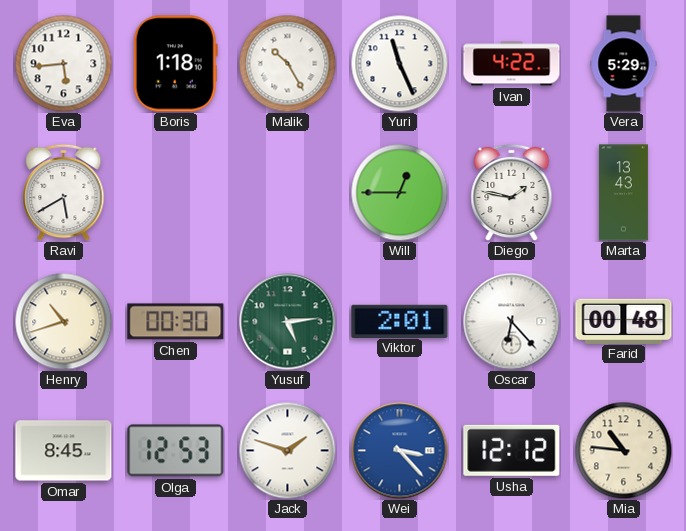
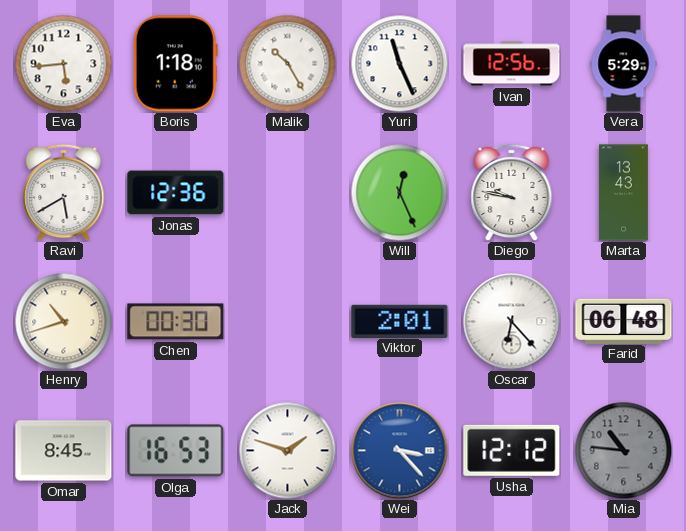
Ivan: 4:22 -> 12:56
Jonas: none -> 12:36
Will: 12:45 -> 12:26
Diego: 1:47 -> 9:47
Yusuf: 5:14 -> none
Farid: 00:48 -> 06:48
Olga: 12:53 -> 16:53
Mia dial: cream -> grey
